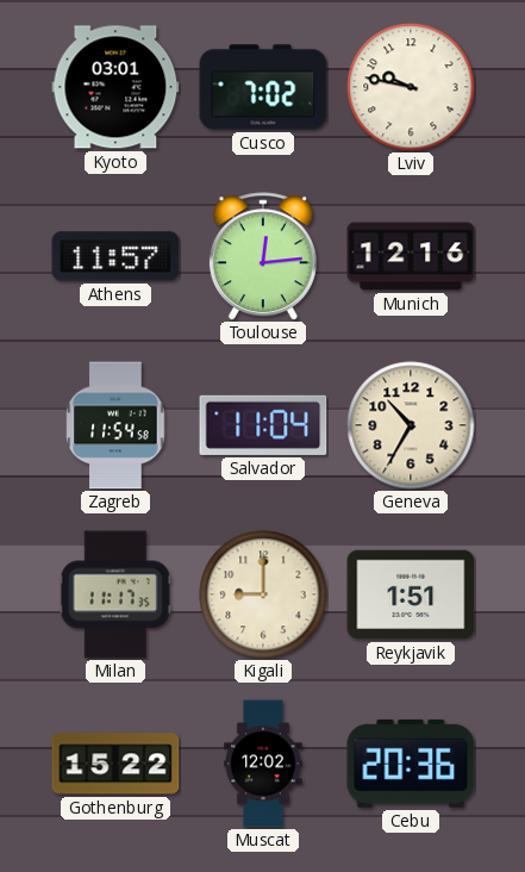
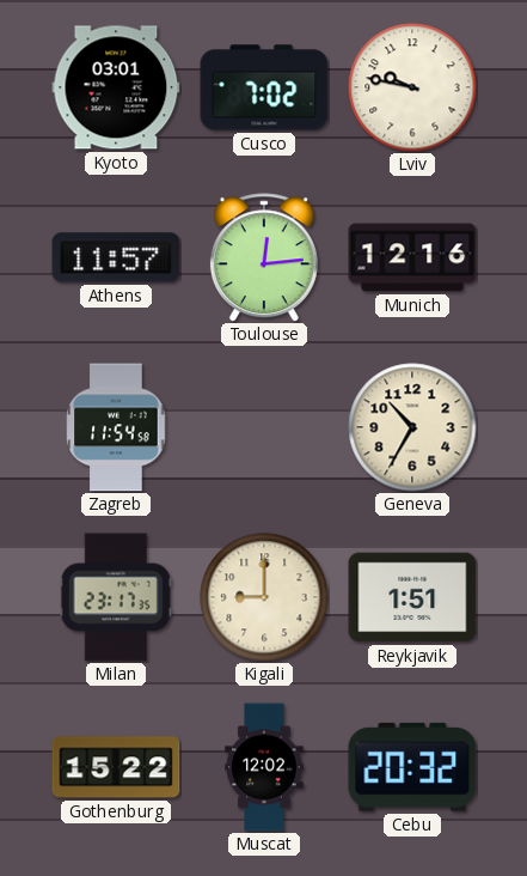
Salvador: 11:04 -> none
Milan: 11:17 -> 23:17
Cebu: 20:36 -> 20:32
